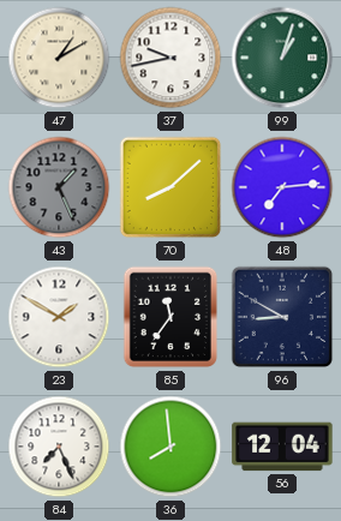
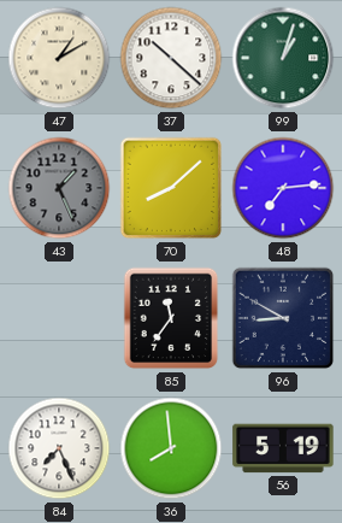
37: 9:43 -> 10:22
23: 1:50 -> none
56: 12:04 -> 5:19
